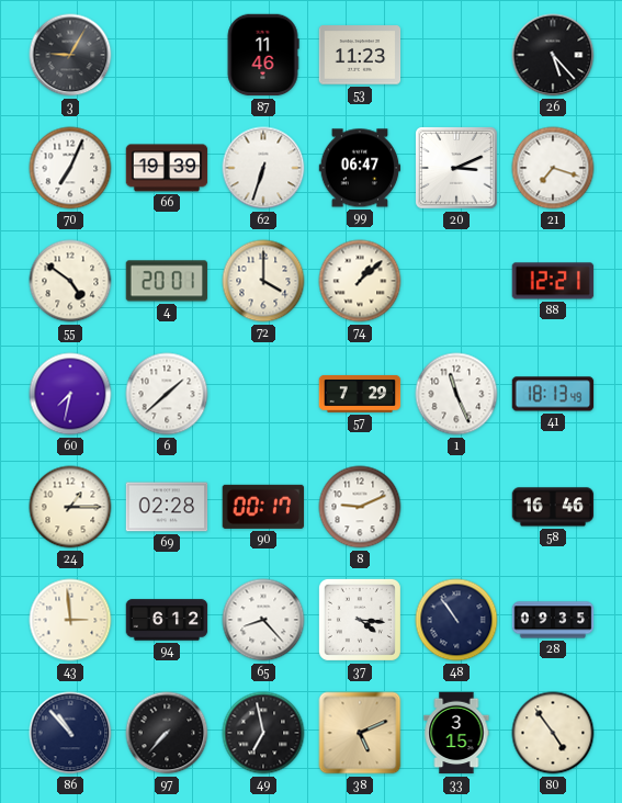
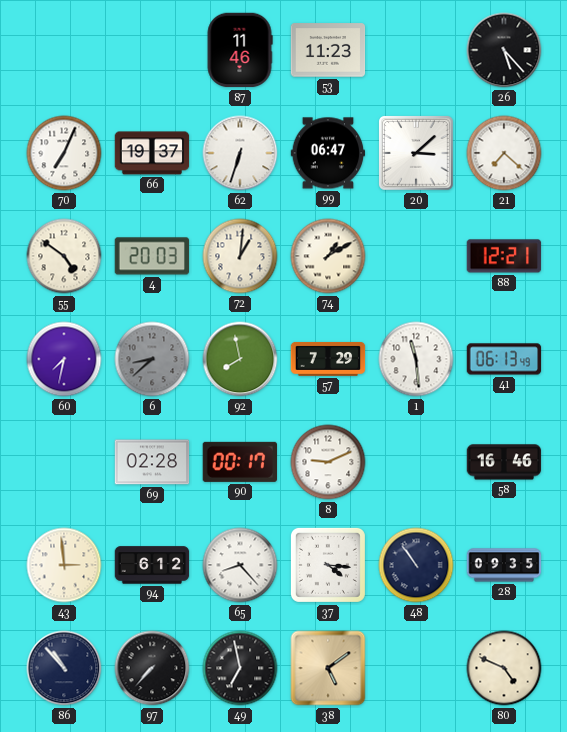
3: 9:05 -> none
66: 19:39 -> 19:37
20: 3:11 -> 3:08
21: 7:18 -> 7:22
4: 20:01 -> 20:03
72: 4:00 -> 1:01
74: 1:08 -> 1:10
6: 1:38 -> 8:38
6 dial: white -> grey
92: none -> 7:58
1: 11:26 -> 11:29
41: 18:13 -> 06:13
24: 1:15 -> none
38: 5:11 -> 5:09
33: 3:15 -> none
80: 4:54 -> 4:49
